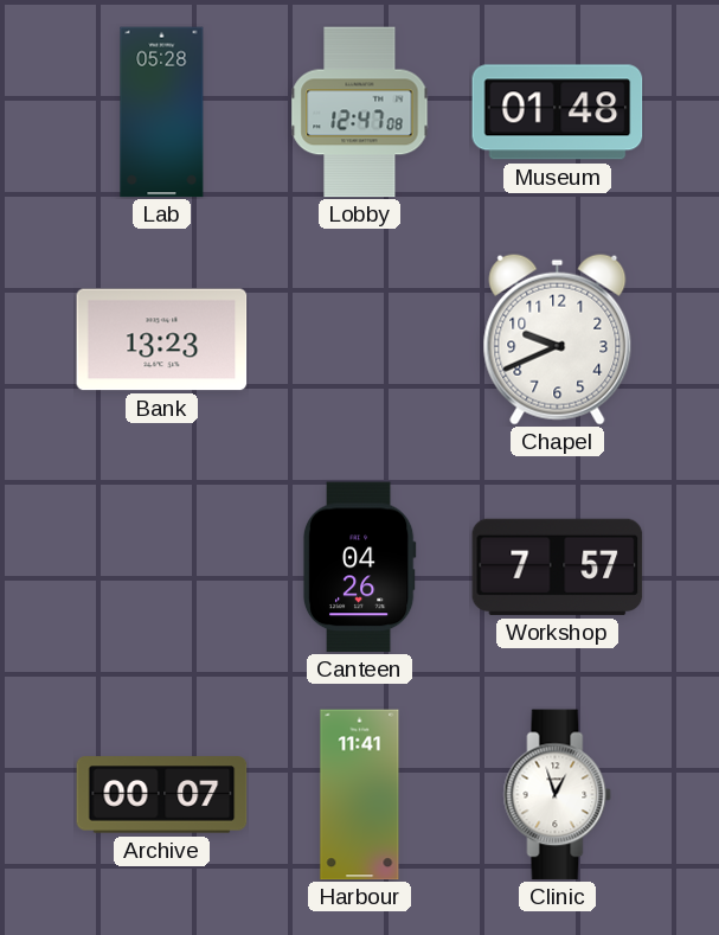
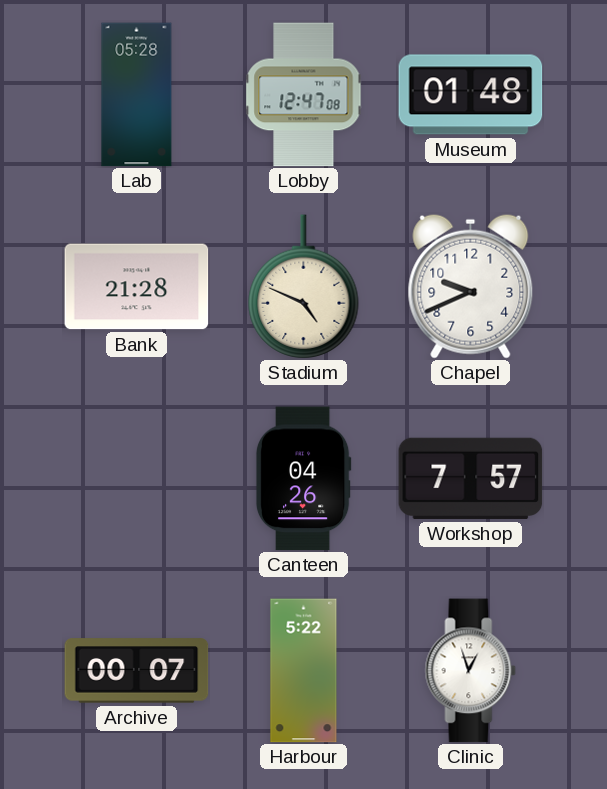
Bank: 13:23 -> 21:28
Stadium: none -> 4:49
Harbour: 11:41 -> 5:22
